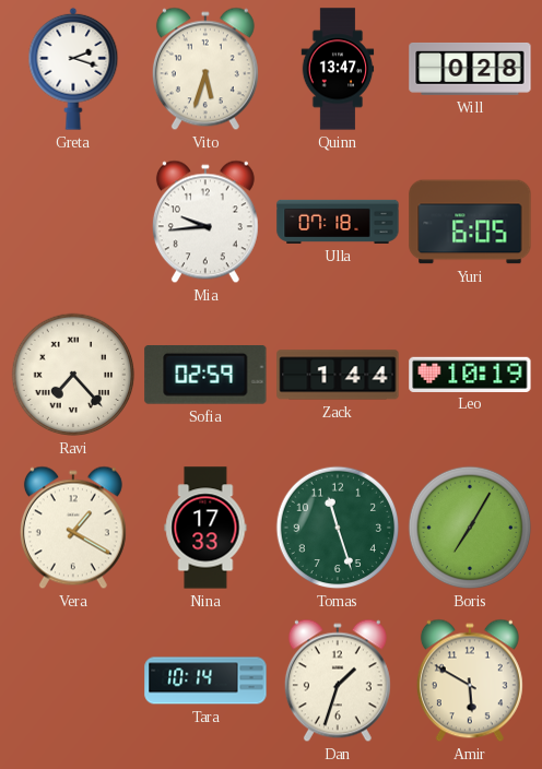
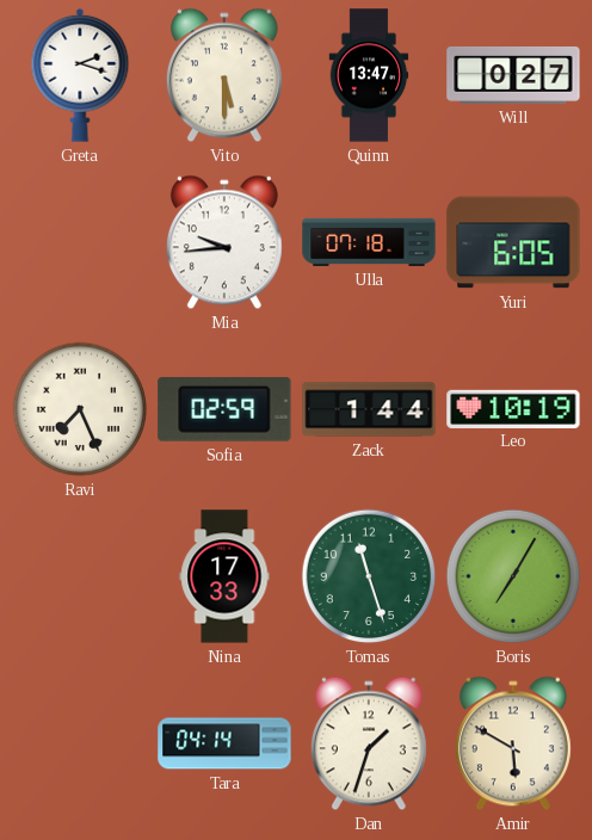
Vito: 5:33 -> 5:30
Will: 0:28 -> 0:27
Ravi: 7:23 -> 7:26
Vera: 1:20 -> none
Tara: 10:14 -> 04:14
